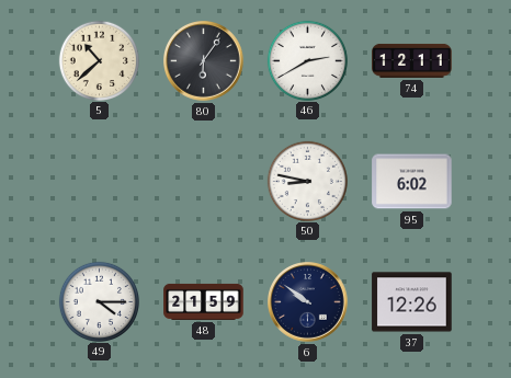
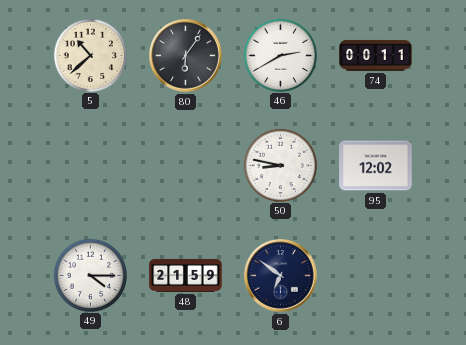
74: 12:11 -> 00:11
95: 6:02 -> 12:02
6: 9:51 -> 6:51
37: 12:26 -> none
